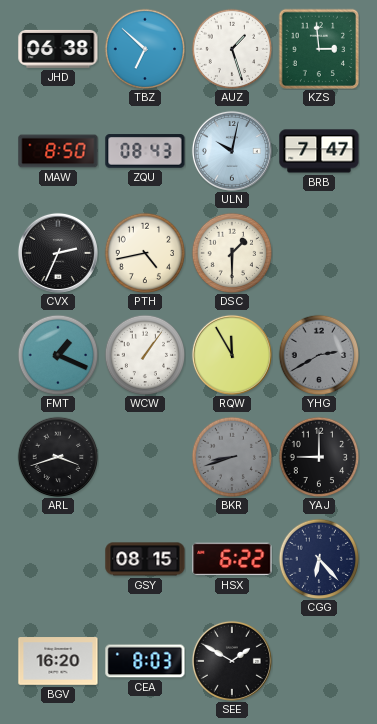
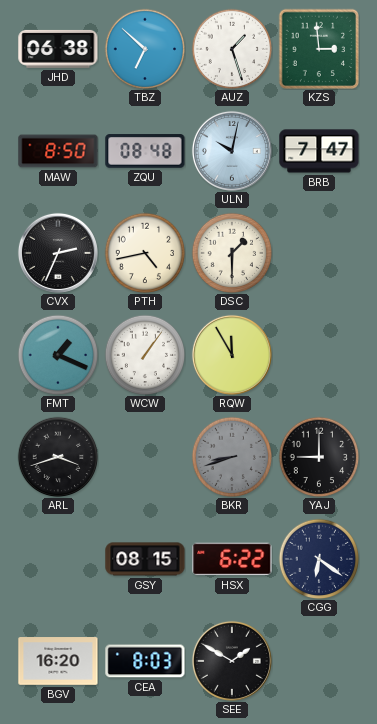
ZQU: 08:43 -> 08:48
YHG: 2:40 -> none
CGG: 6:23 -> 6:21
